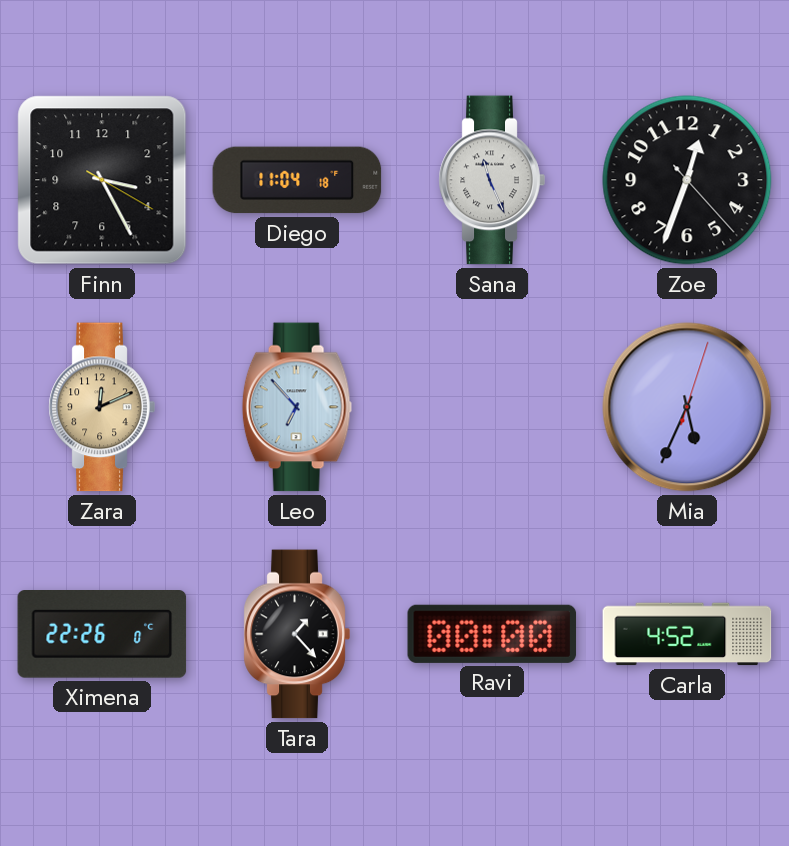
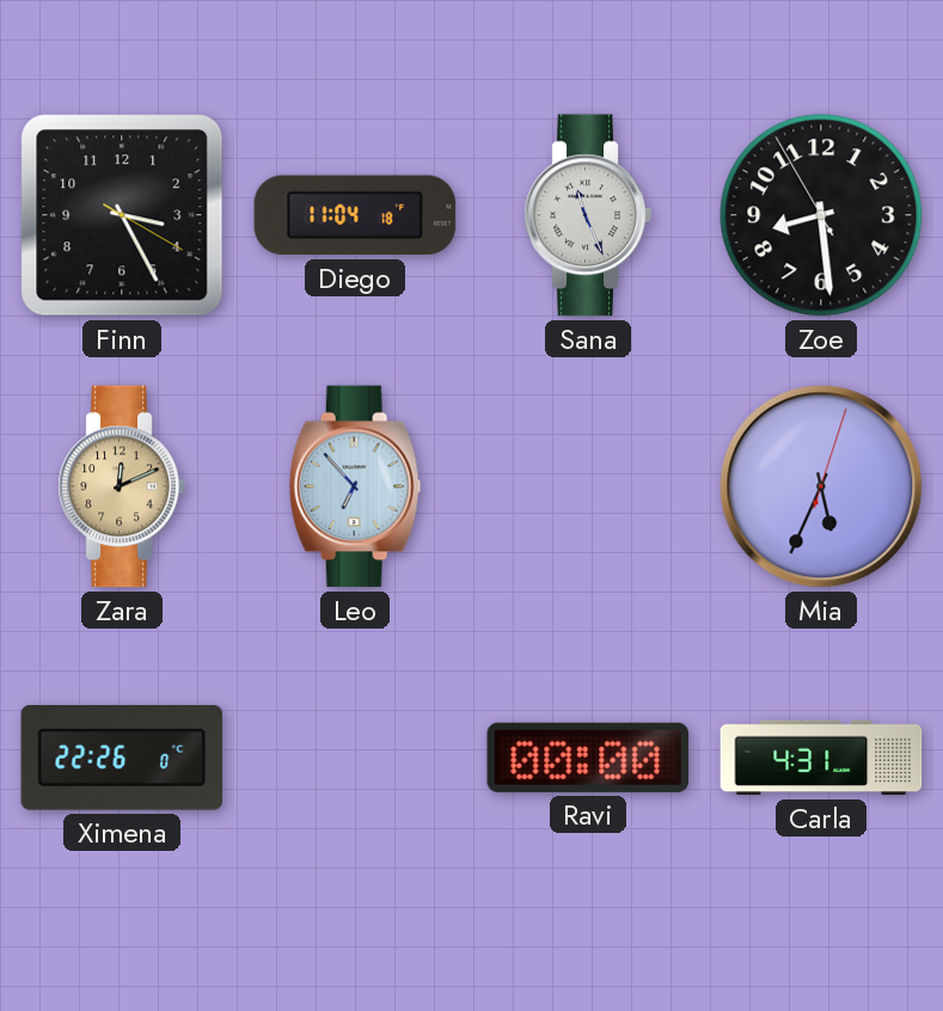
Zoe: 12:33 -> 8:28
Tara: 1:23 -> none
Carla: 4:52 -> 4:31
